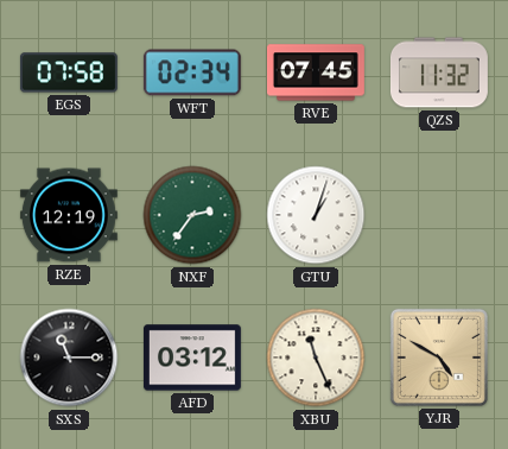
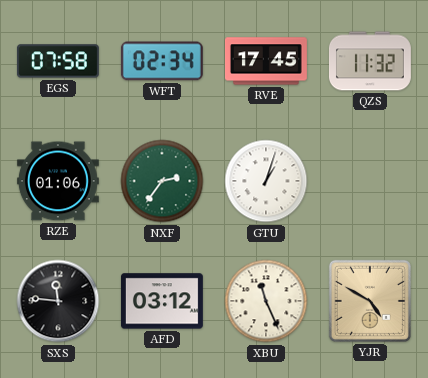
RVE: 07:45 -> 17:45
RZE: 12:19 -> 01:06
SXS: 11:15 -> 11:46
